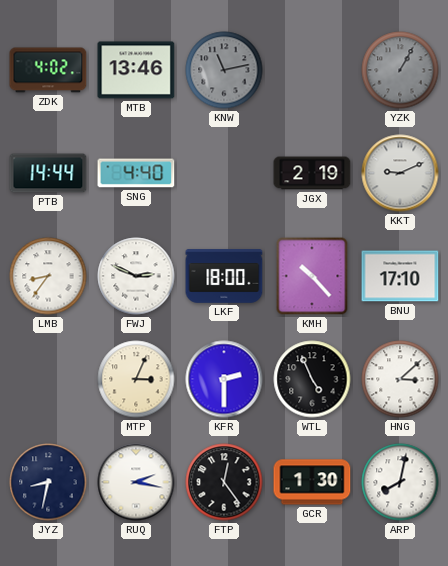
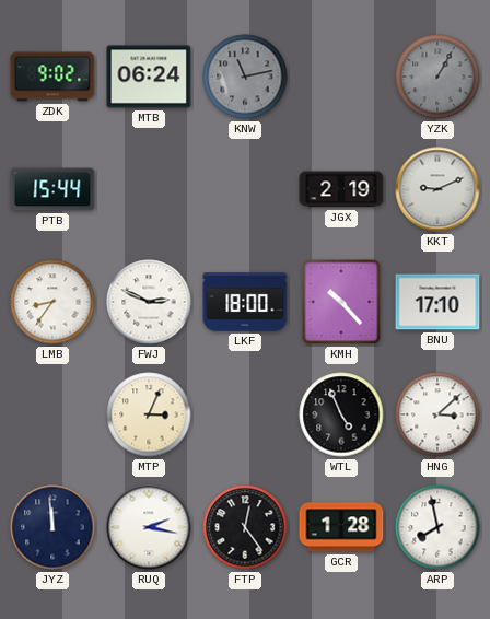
ZDK: 4:02 -> 9:02
MTB: 13:46 -> 06:24
PTB: 14:44 -> 15:44
SNG: 4:40 -> none
KFR: 2:30 -> none
JYZ: 8:32 -> 11:59
GCR: 1:30 -> 1:28
ARP: 8:02 -> 7:58
